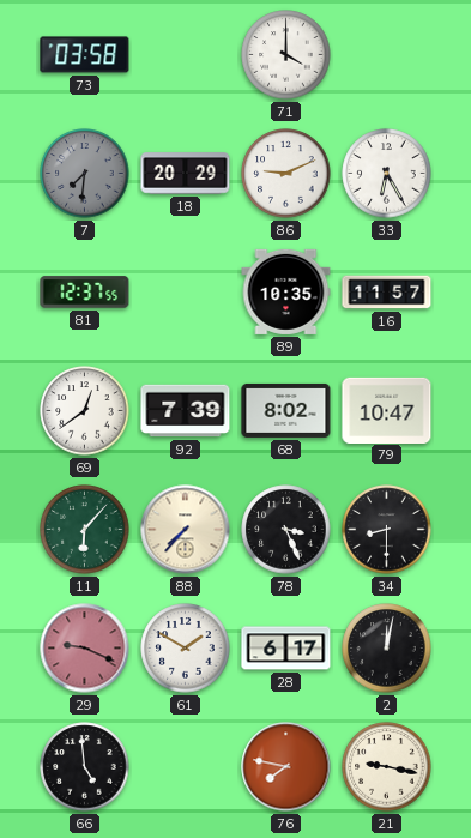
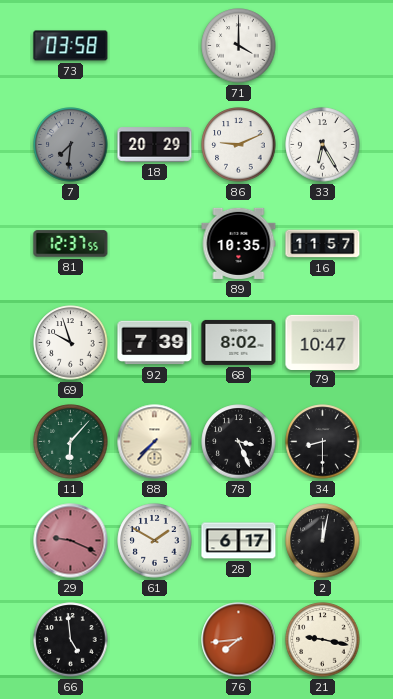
69: 12:39 -> 9:57
76: 7:47 -> 7:44
